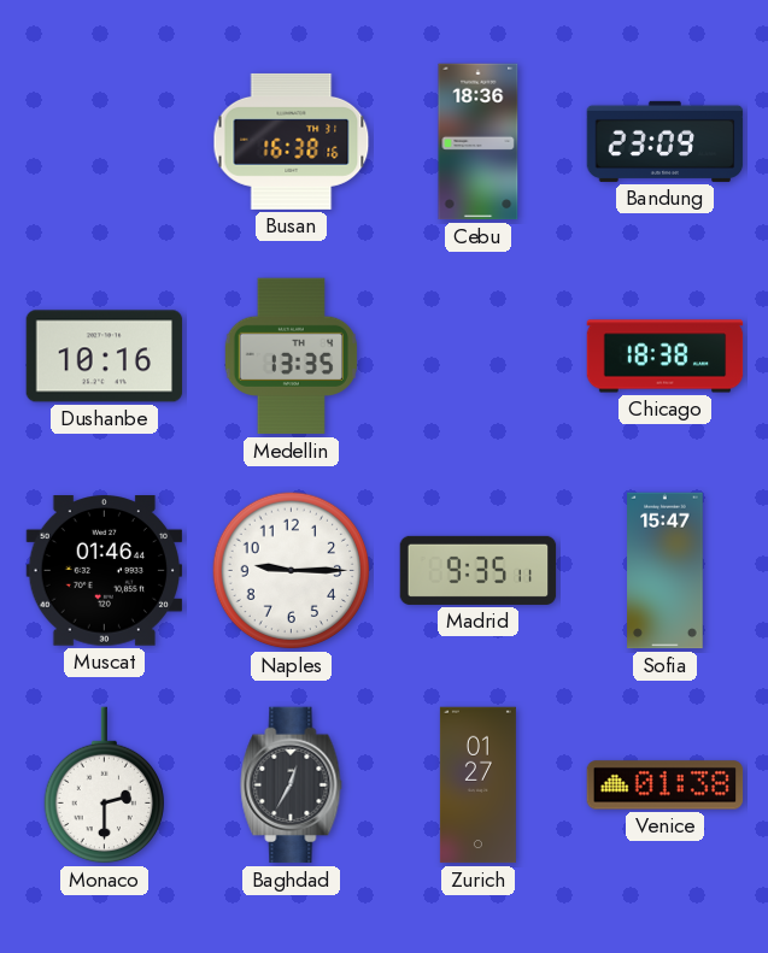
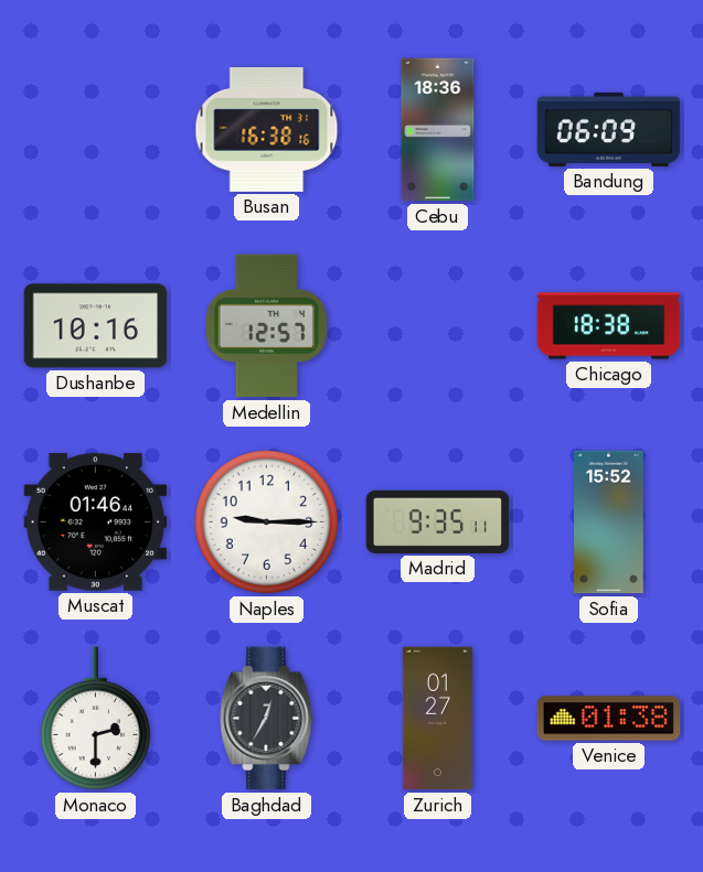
Bandung: 23:09 -> 06:09
Medellin: 13:35 -> 12:57
Sofia: 15:47 -> 15:52
